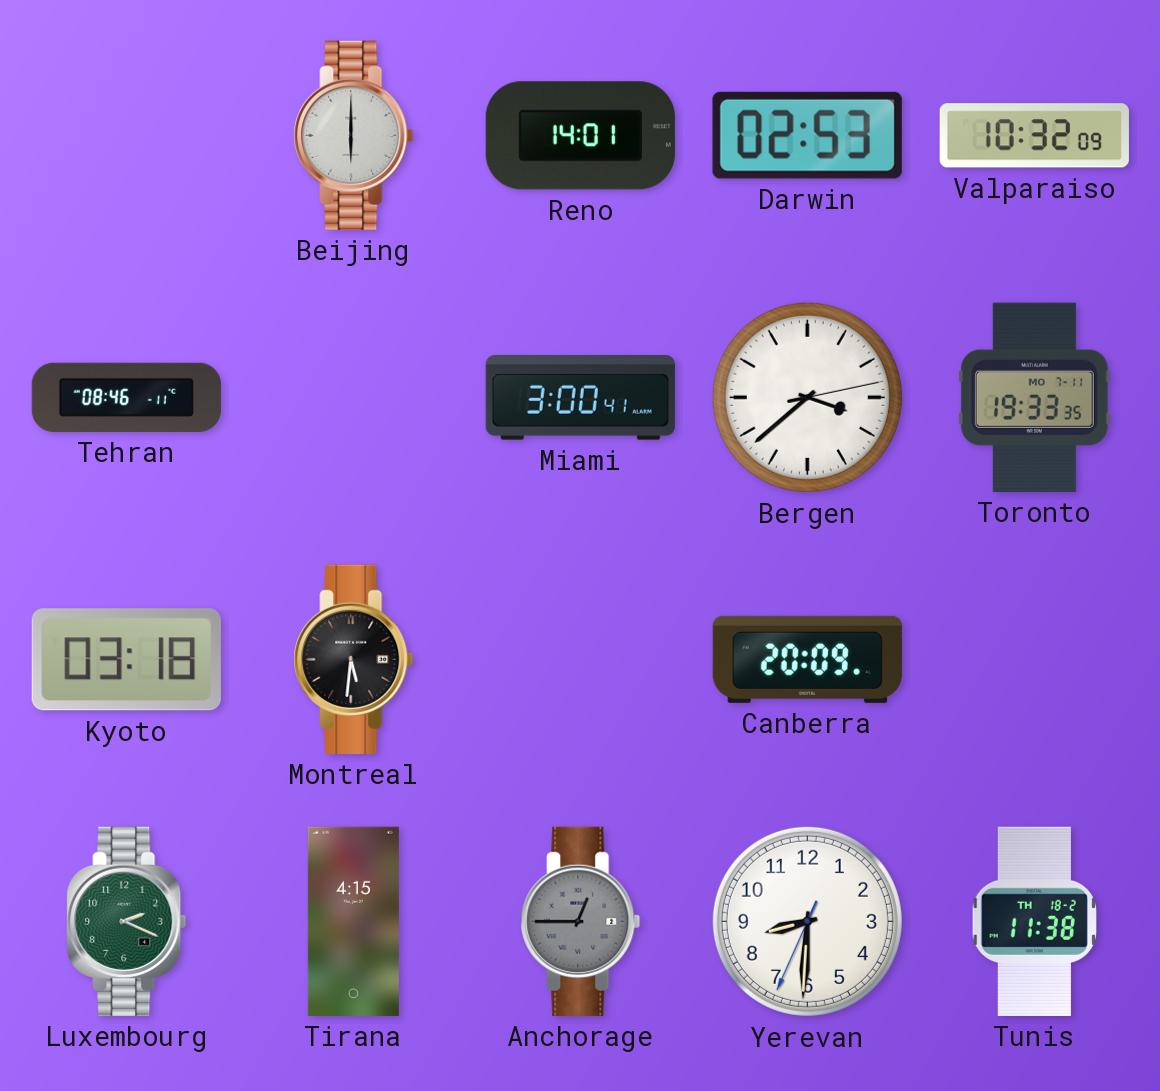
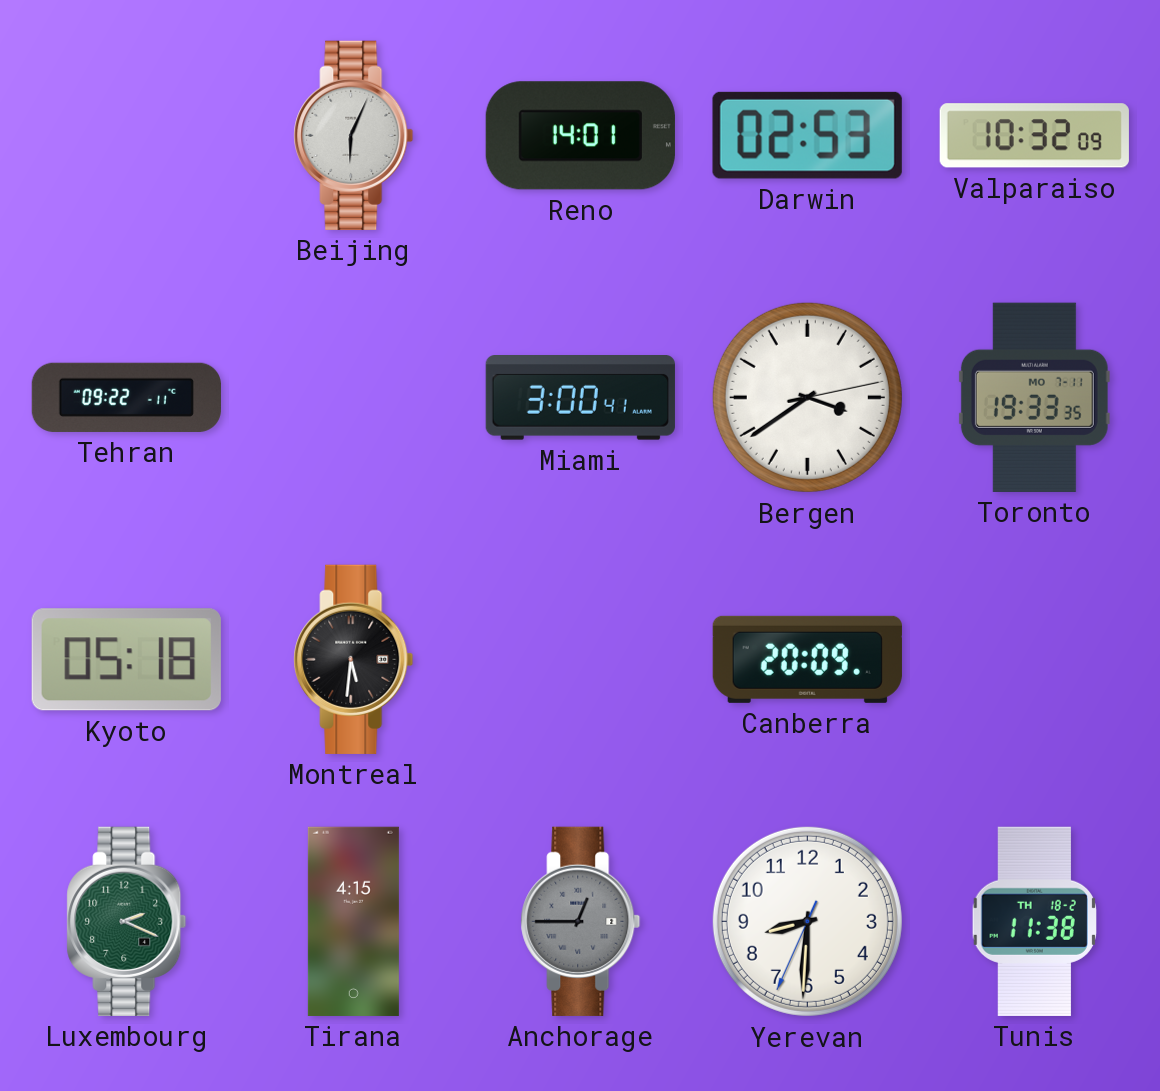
Beijing: 6:00 -> 6:04
Tehran: 08:46 -> 09:22
Bergen: 3:38 -> 3:39
Kyoto: 03:18 -> 05:18
